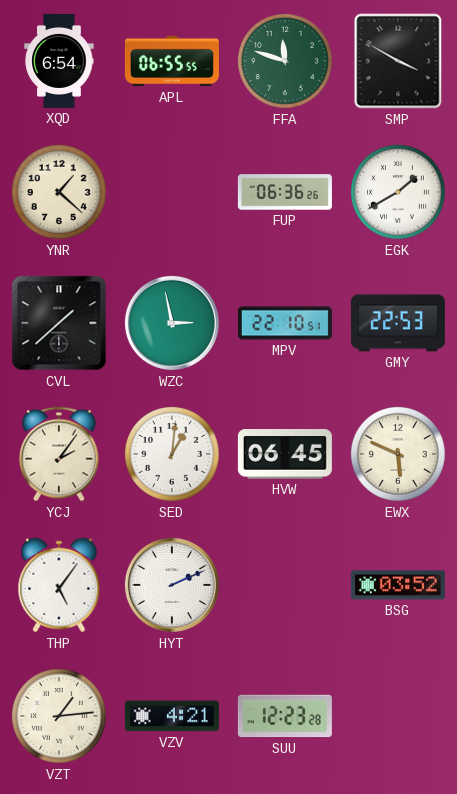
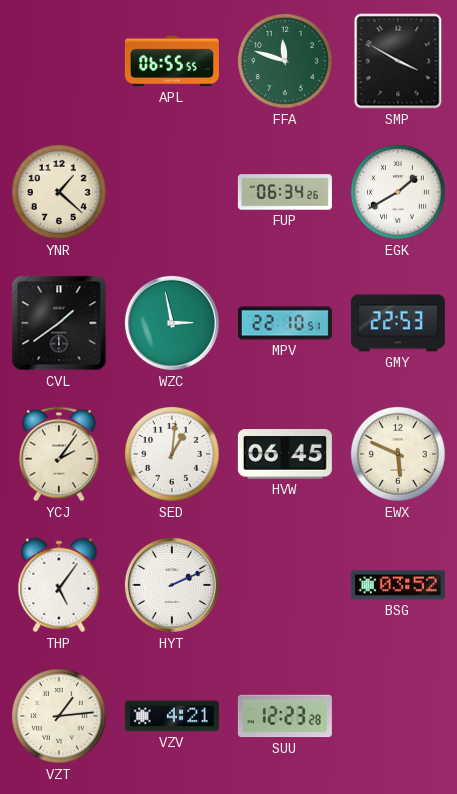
XQD: 6:54 -> none
FUP: 06:36 -> 06:34
CVL: 1:38 -> 1:39
